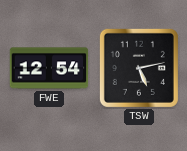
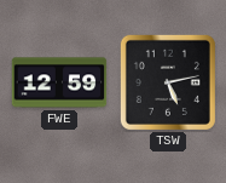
FWE: 12:54 -> 12:59
